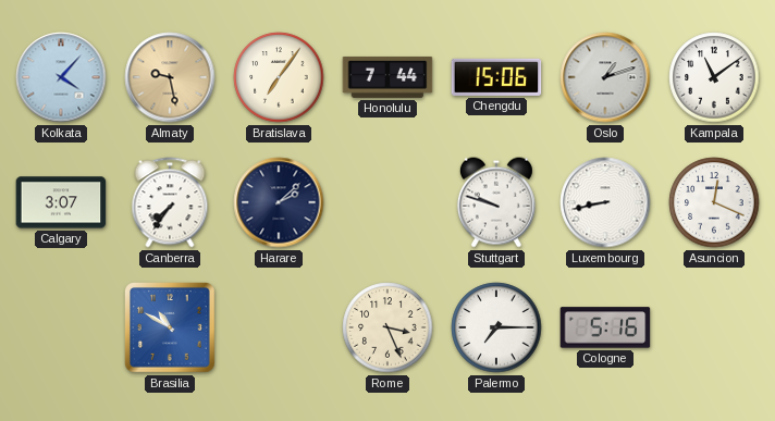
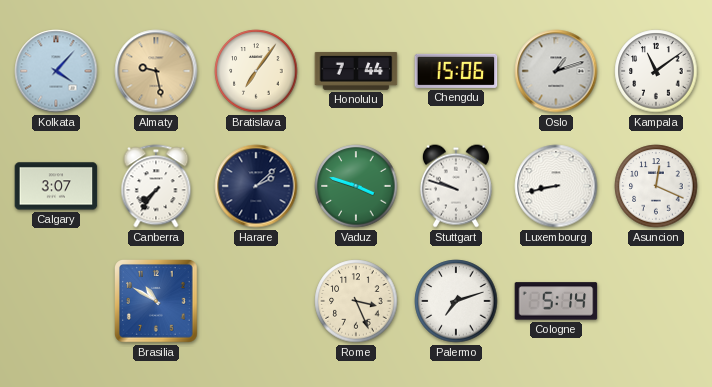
Vaduz: none -> 3:48
Palermo: 7:15 -> 7:12
Cologne: 5:16 -> 5:14
